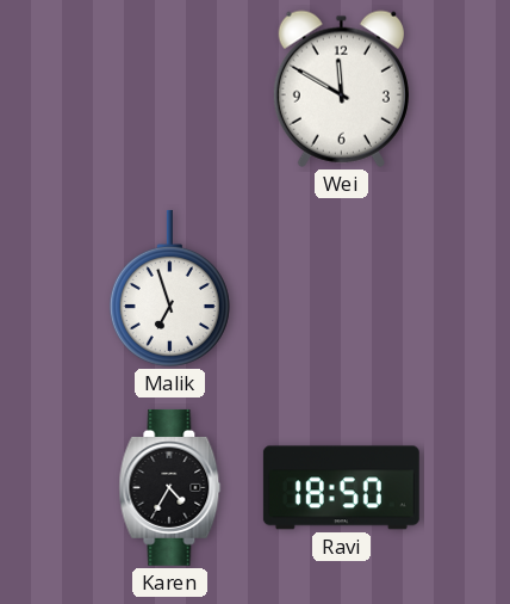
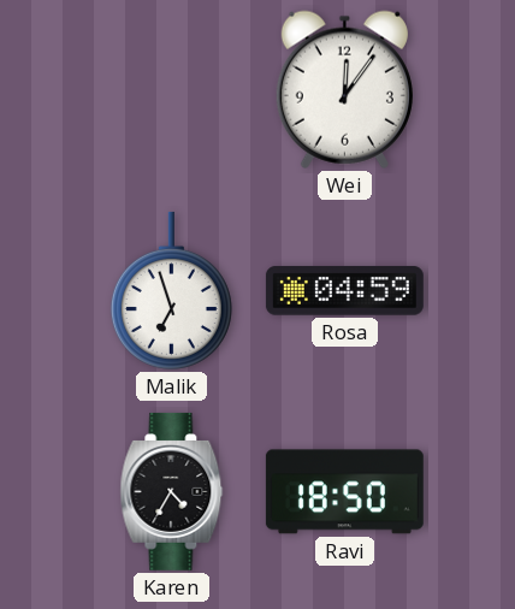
Wei: 11:50 -> 12:06
Rosa: none -> 04:59
